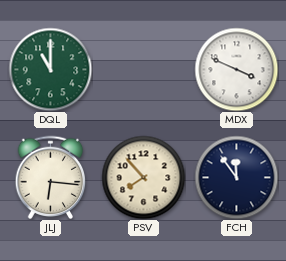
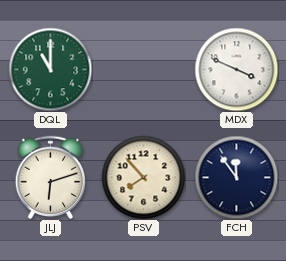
JLJ: 6:16 -> 6:12
